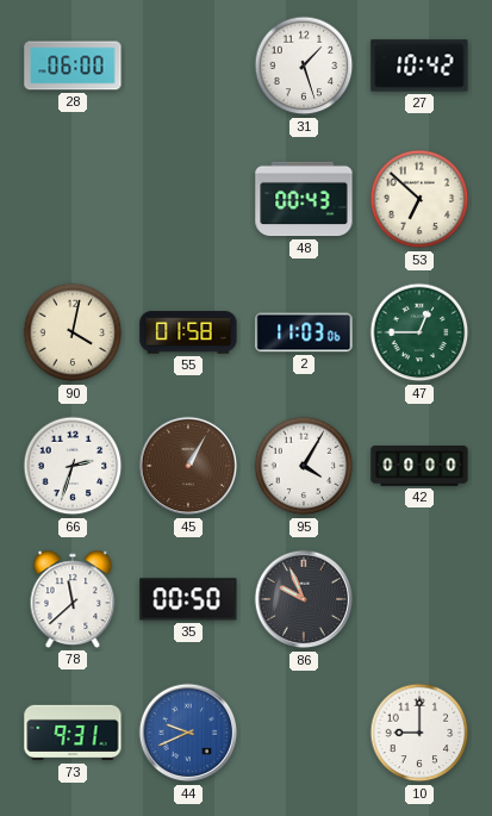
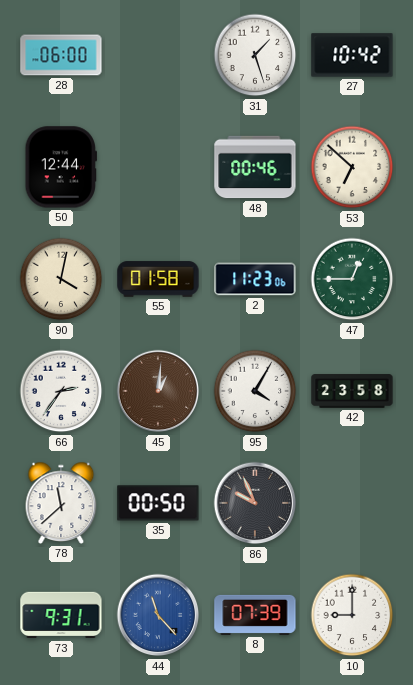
50: none -> 12:44
48: 00:43 -> 00:46
2: 11:03 -> 11:23
66: 2:33 -> 2:36
45: 1:05 -> 1:01
42: 00:00 -> 23:58
44: 9:41 -> 11:23
8: none -> 07:39
